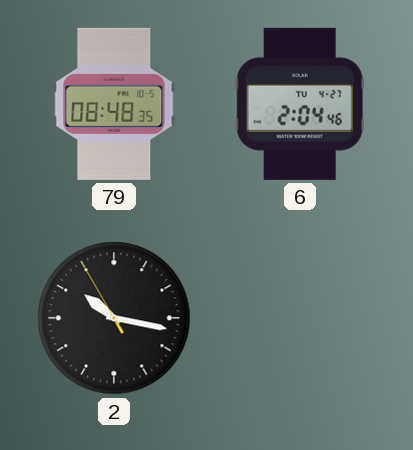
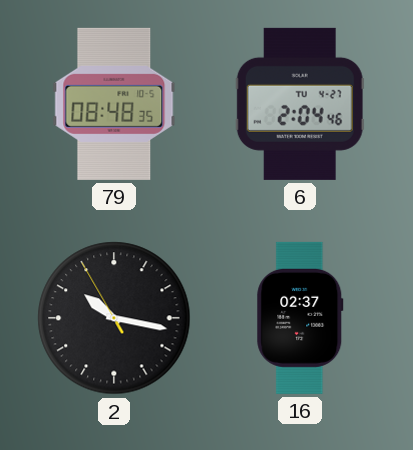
16: none -> 02:37
